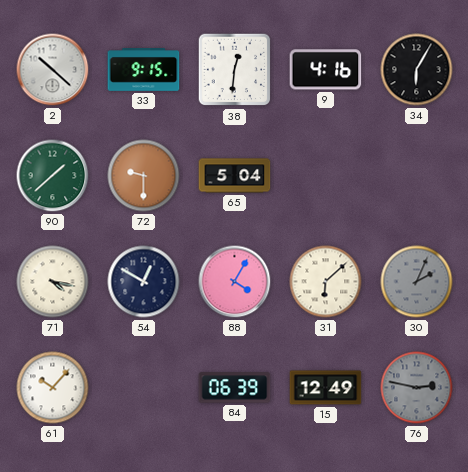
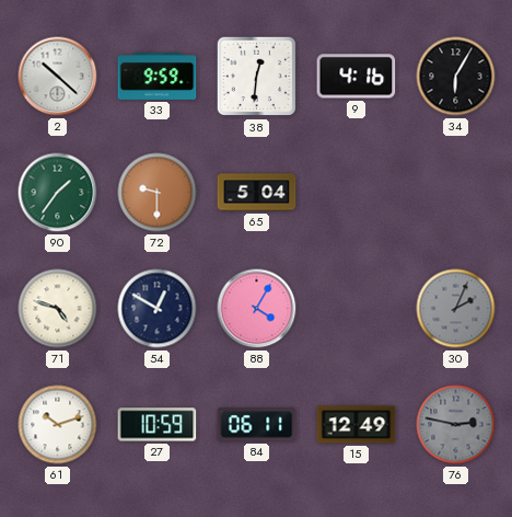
33: 9:15 -> 9:59
90: 1:38 -> 1:36
71: 4:17 -> 4:48
31: 6:08 -> none
61: 10:07 -> 10:12
27: none -> 10:59
84: 06:39 -> 06:11
